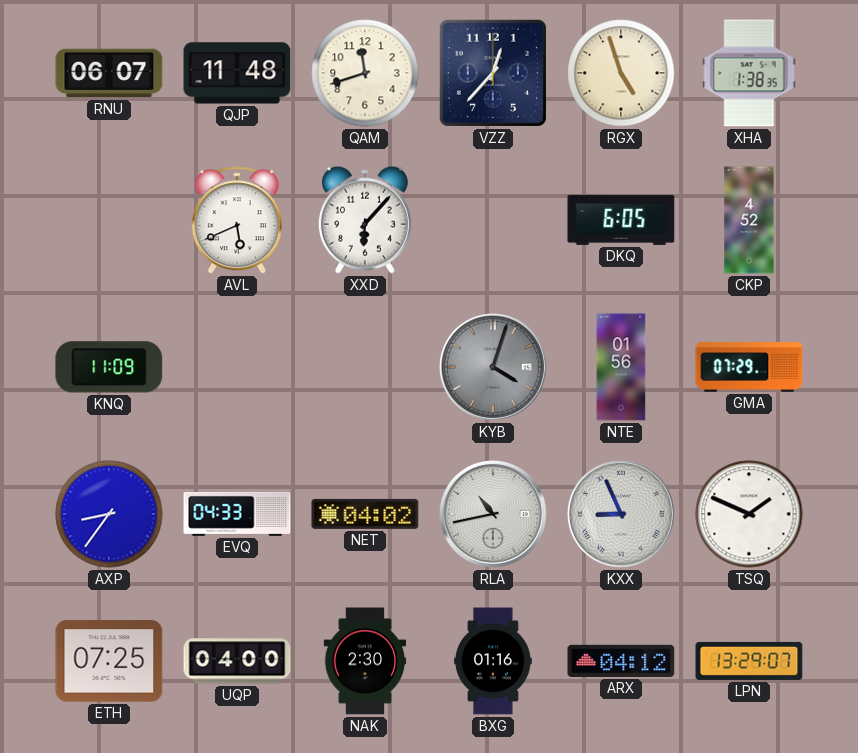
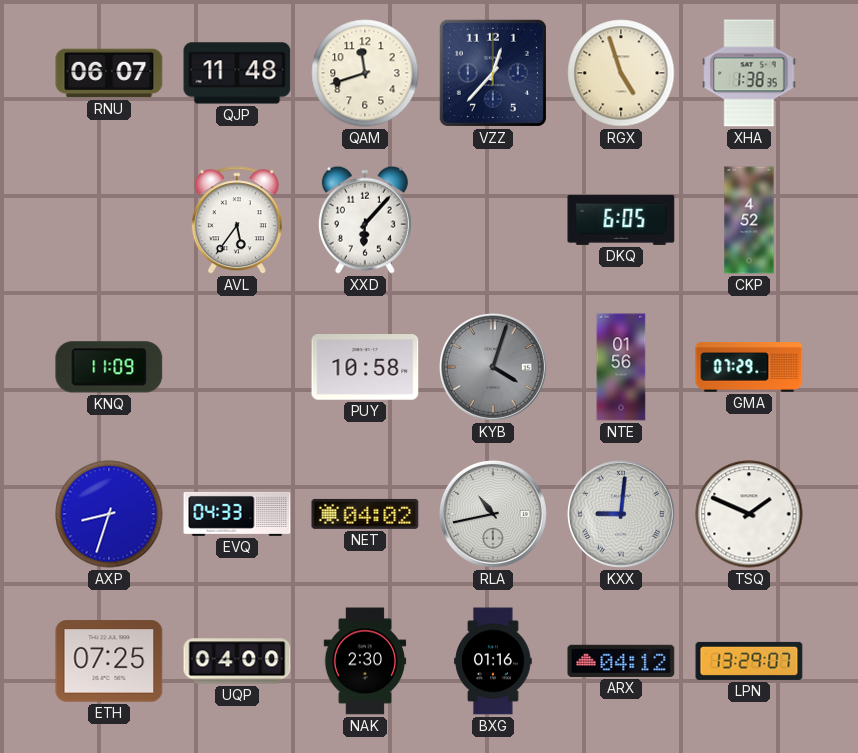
AVL: 5:41 -> 5:36
PUY: none -> 10:58
AXP: 8:36 -> 8:33
KXX: 8:56 -> 9:01
